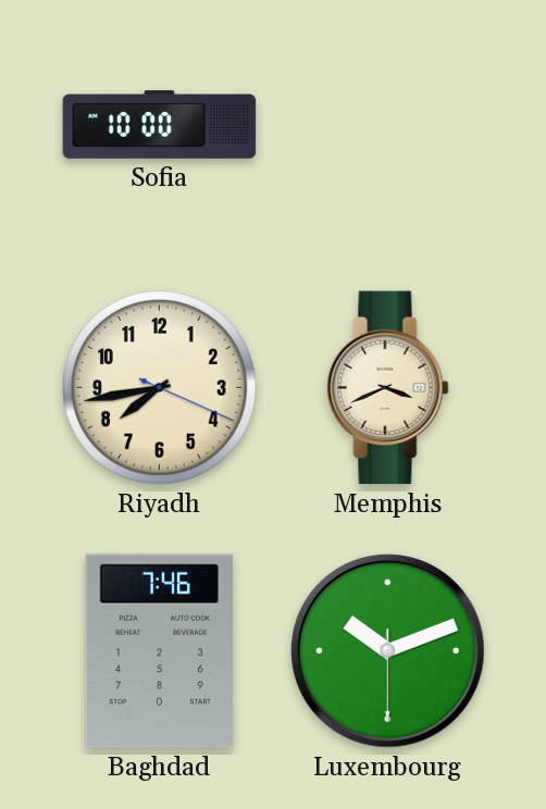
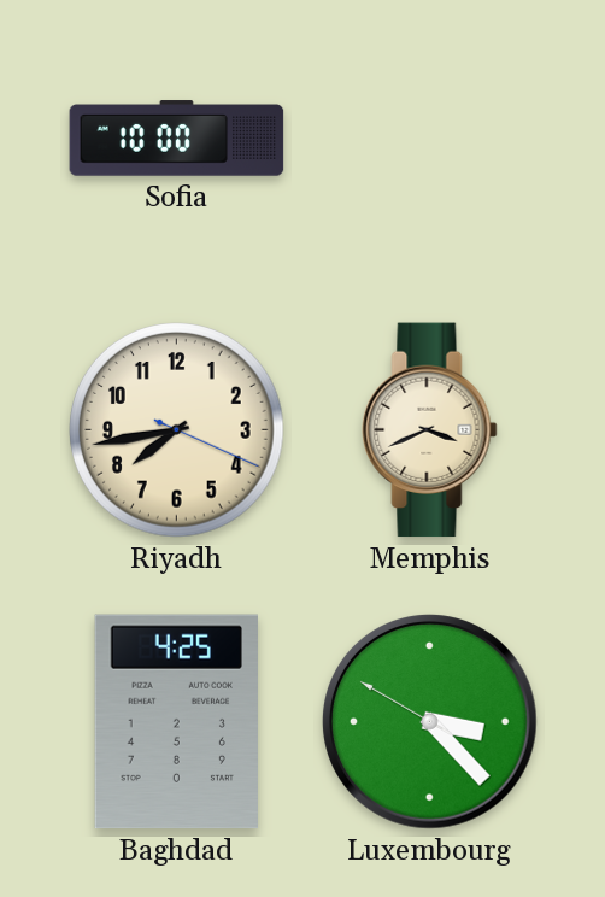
Baghdad: 7:46 -> 4:25
Luxembourg: 10:11 -> 3:22
